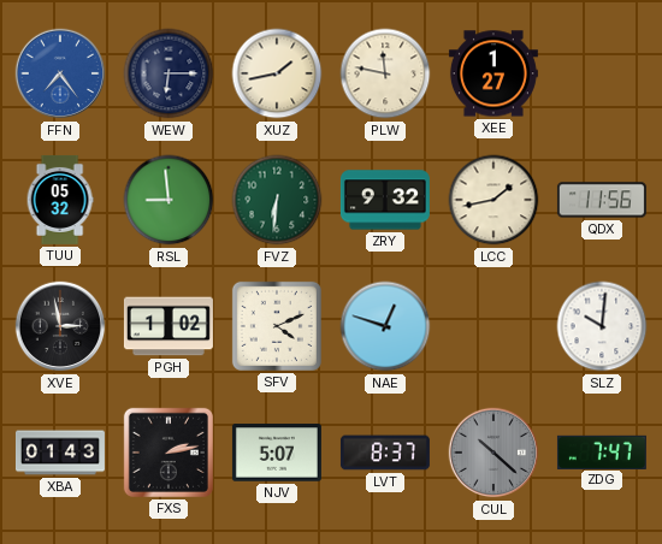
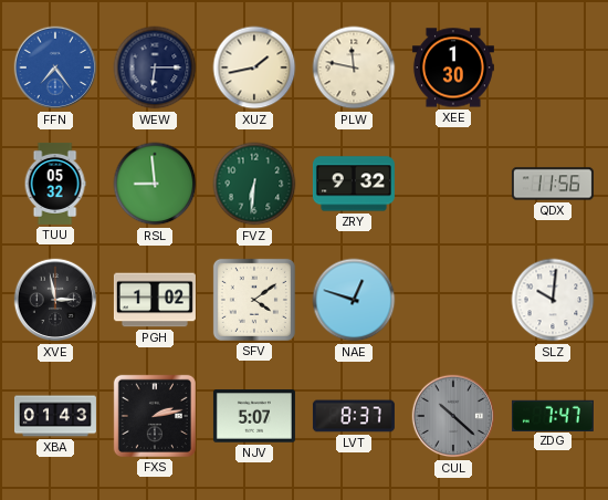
XEE: 1:27 -> 1:30
LCC: 1:43 -> none
SFV: 4:11 -> 4:09
